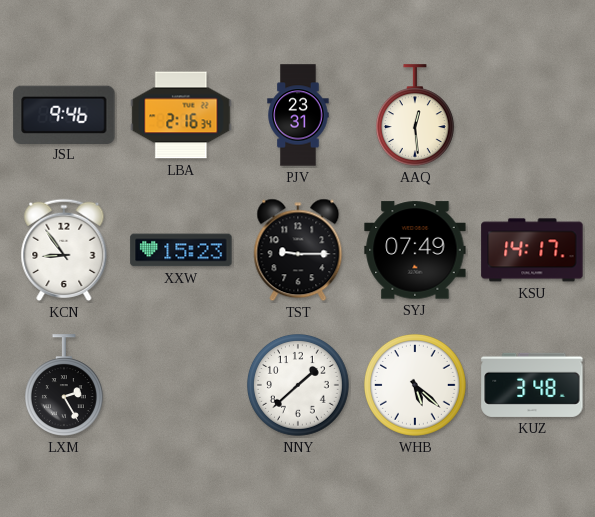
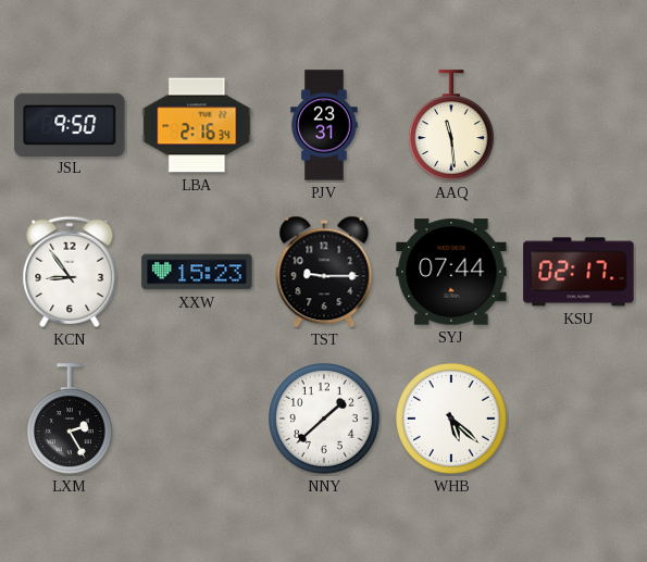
JSL: 9:46 -> 9:50
AAQ: 12:29 -> 11:29
SYJ: 07:49 -> 07:44
KSU: 14:17 -> 02:17
KUZ: 3:48 -> none
